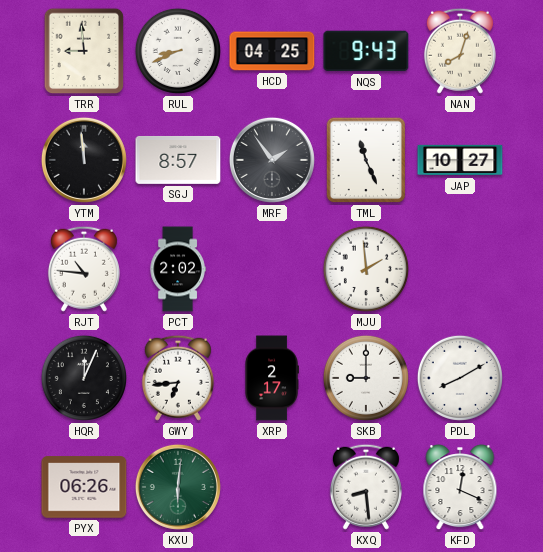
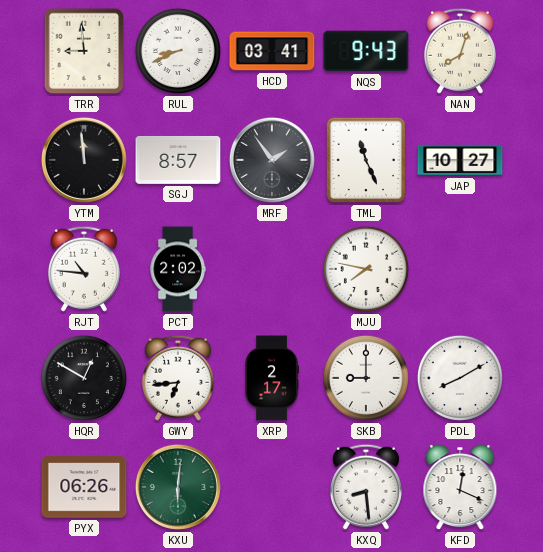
HCD: 04:25 -> 03:41
MJU: 1:59 -> 7:47
HQR: 12:04 -> 12:50
